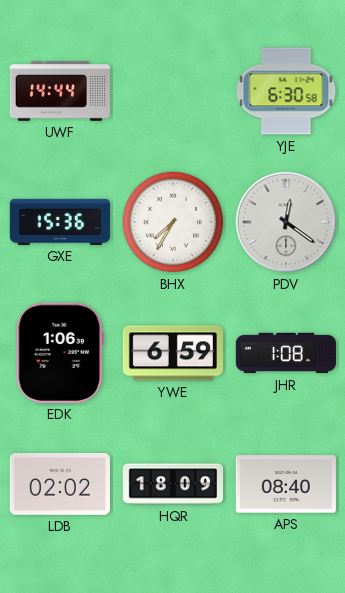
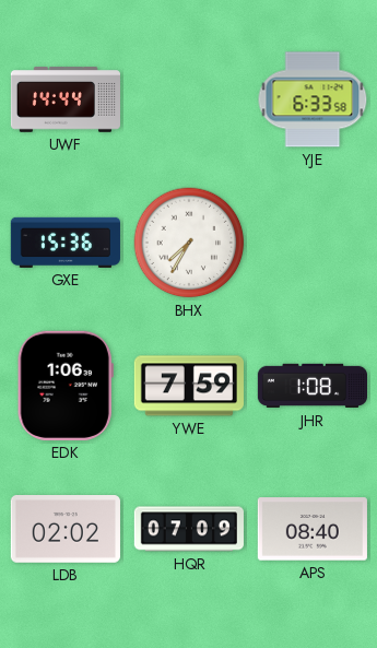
YJE: 6:30 -> 6:33
PDV: 12:21 -> none
YWE: 6:59 -> 7:59
HQR: 18:09 -> 07:09
